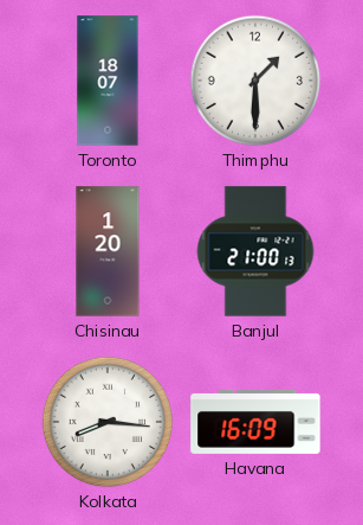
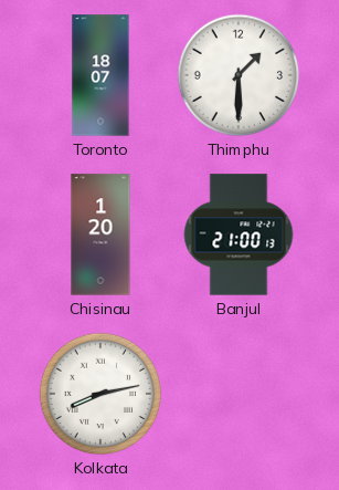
Kolkata: 8:16 -> 8:13
Havana: 16:09 -> none
